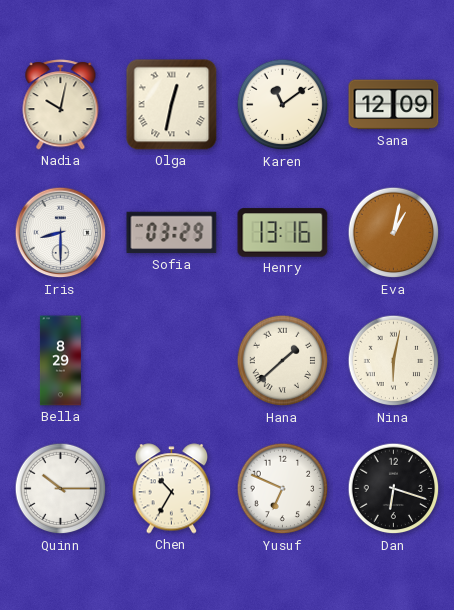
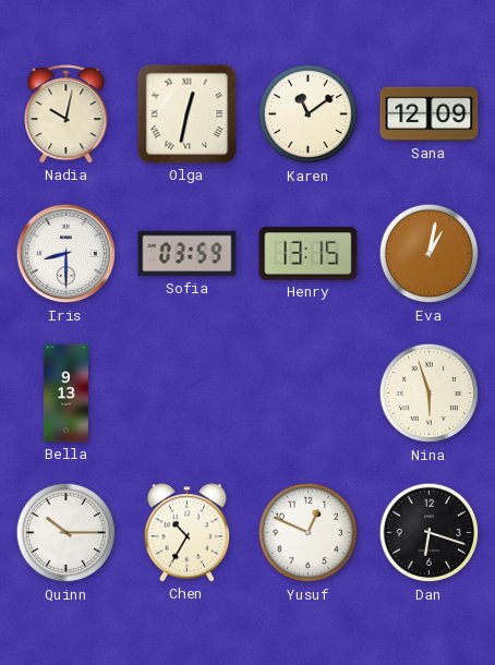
Sofia: 03:29 -> 03:59
Henry: 13:16 -> 13:15
Bella: 8:29 -> 9:13
Hana: 1:38 -> none
Nina: 6:02 -> 5:57
Yusuf: 6:49 -> 12:49
